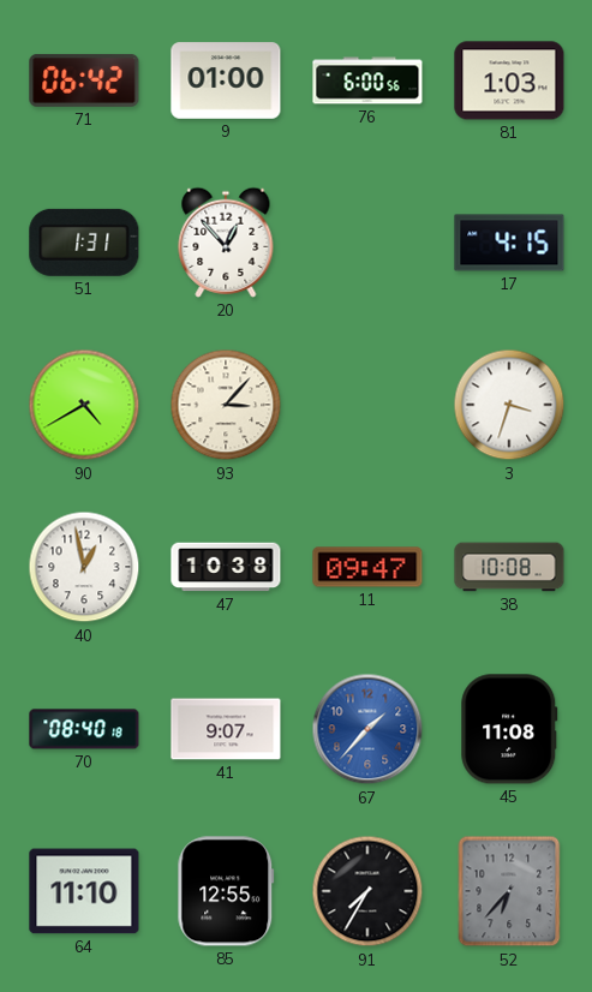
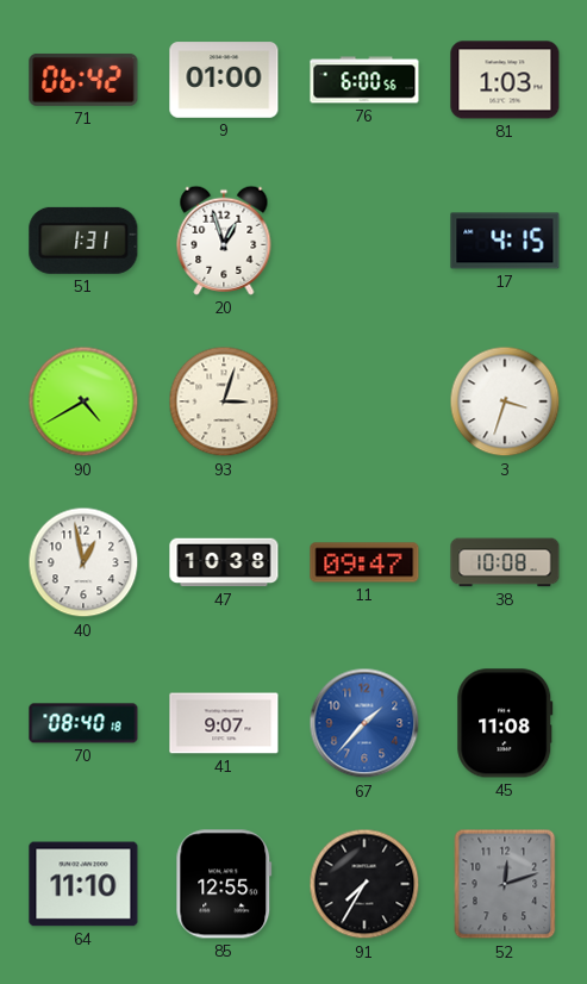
20: 12:53 -> 12:57
93: 3:07 -> 3:03
52: 6:37 -> 12:12
